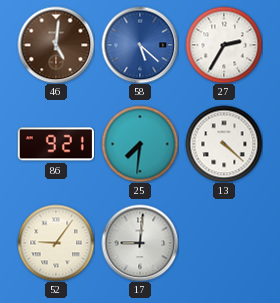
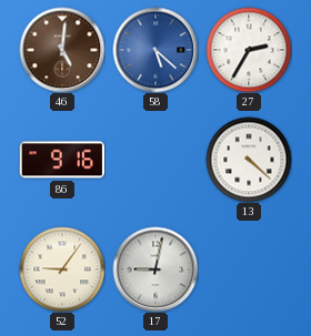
86: 9:21 -> 9:16
25: 7:31 -> none
17: 9:01 -> 9:02
